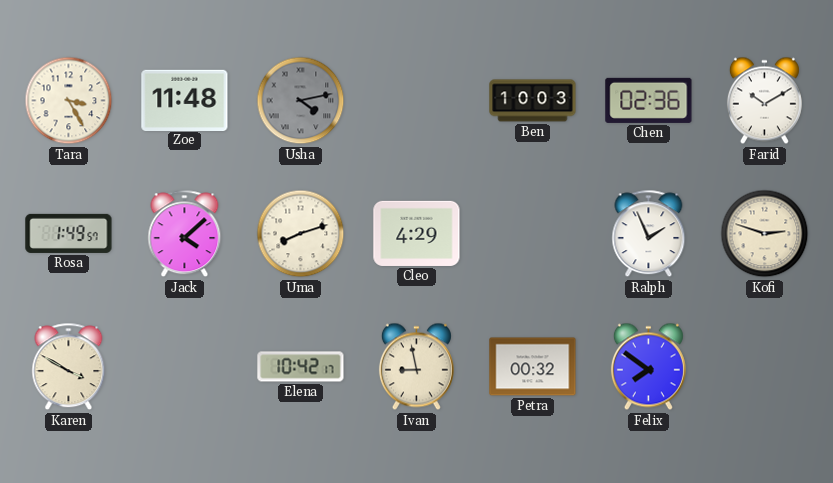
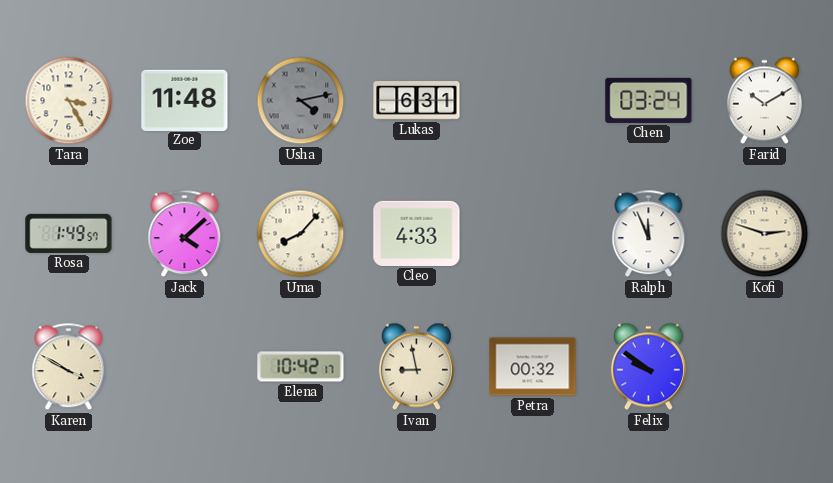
Lukas: none -> 6:31
Ben: 10:03 -> none
Chen: 02:36 -> 03:24
Uma: 8:12 -> 8:07
Cleo: 4:29 -> 4:33
Ralph: 1:56 -> 11:56
Felix: 7:51 -> 9:51
